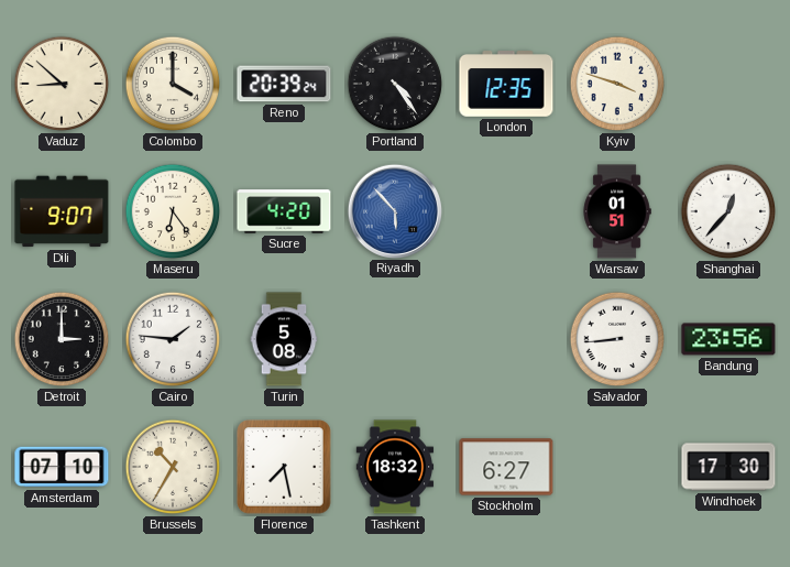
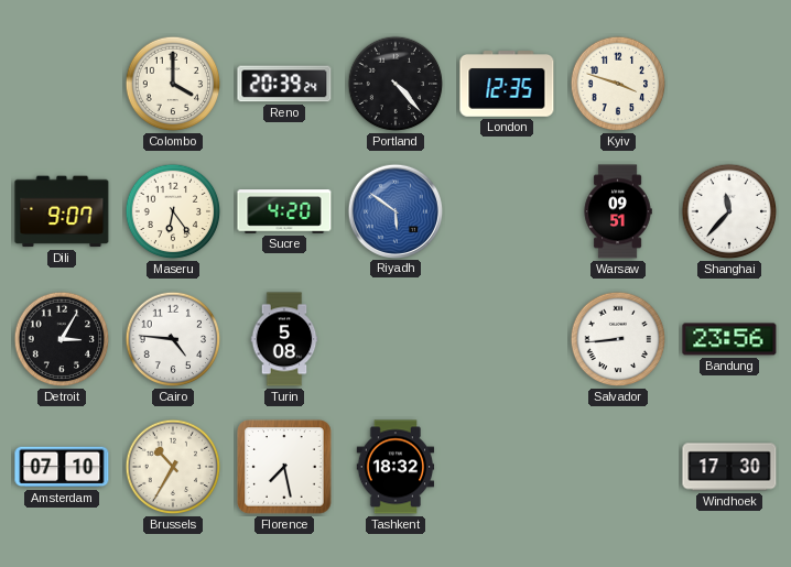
Vaduz: 8:52 -> none
Portland: 4:24 -> 4:23
Riyadh: 5:53 -> 5:51
Warsaw: 01:51 -> 09:51
Shanghai: 12:37 -> 11:37
Detroit: 3:00 -> 3:05
Cairo: 1:46 -> 4:46
Stockholm: 6:27 -> none
